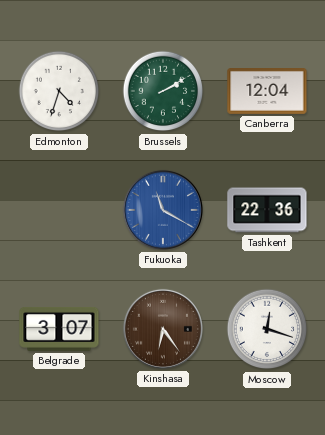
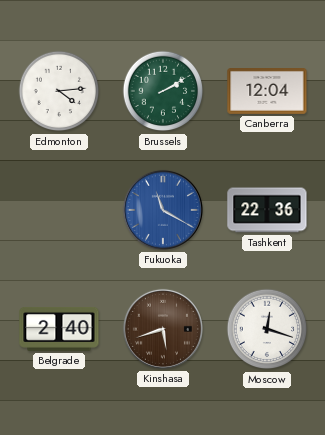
Edmonton: 4:33 -> 4:14
Belgrade: 3:07 -> 2:40
Kinshasa: 6:24 -> 5:42
